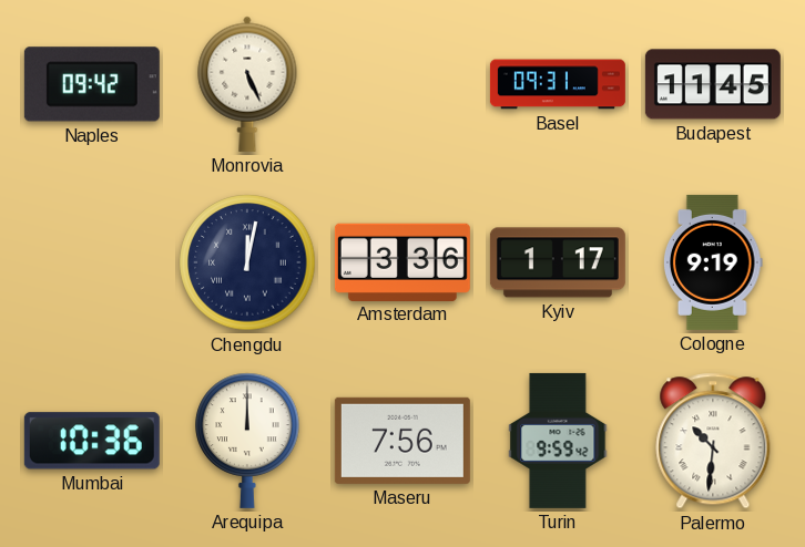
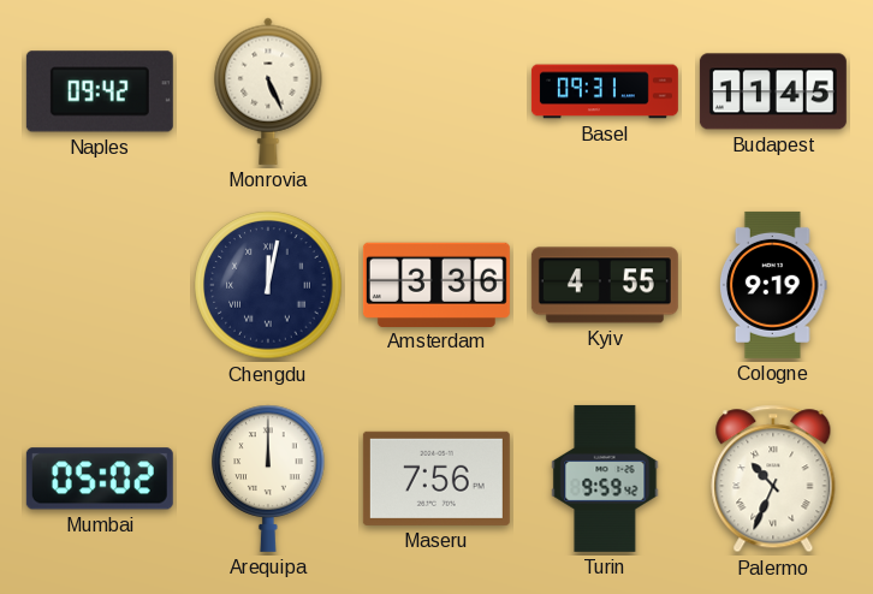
Kyiv: 1:17 -> 4:55
Mumbai: 10:36 -> 05:02
Palermo: 10:31 -> 10:34
